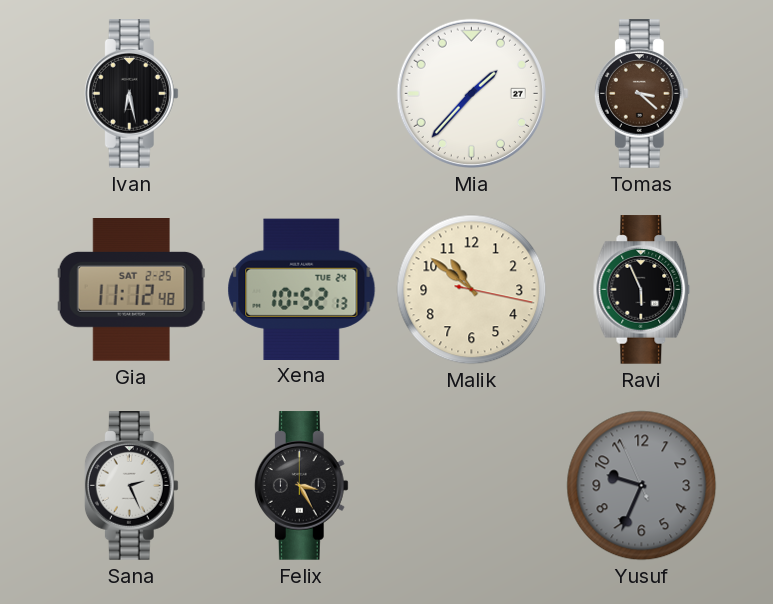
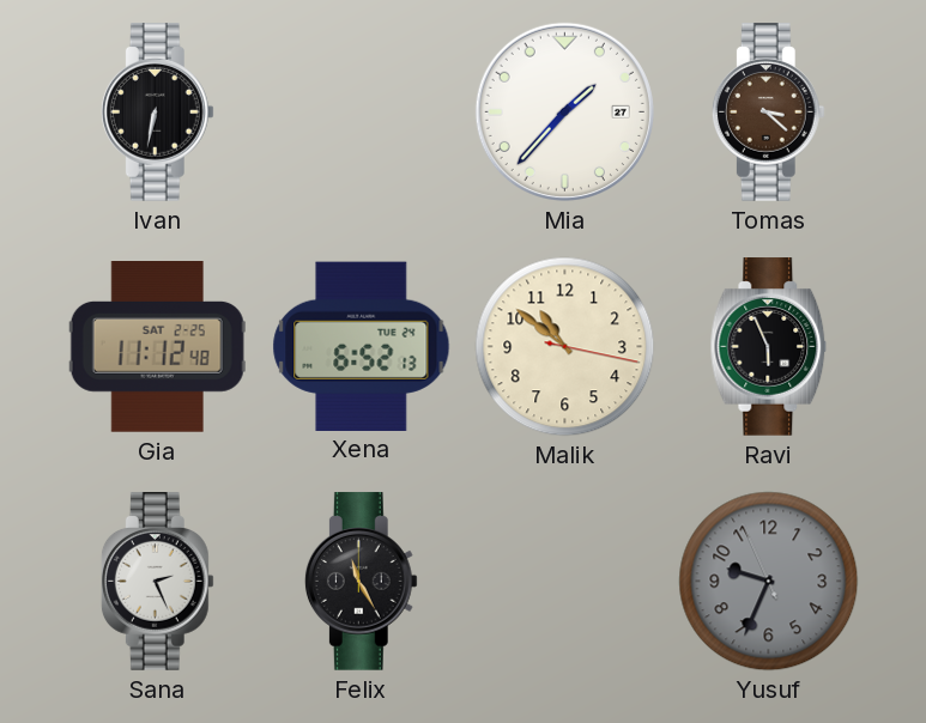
Ivan: 6:28 -> 6:32
Xena: 10:52 -> 6:52
Felix: 3:25 -> 11:25
